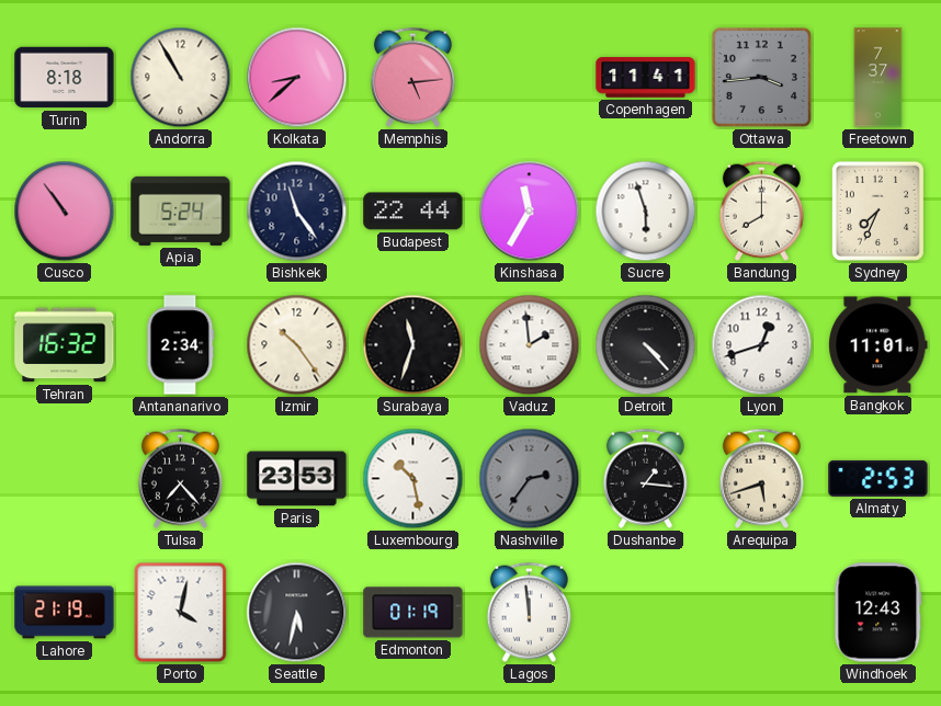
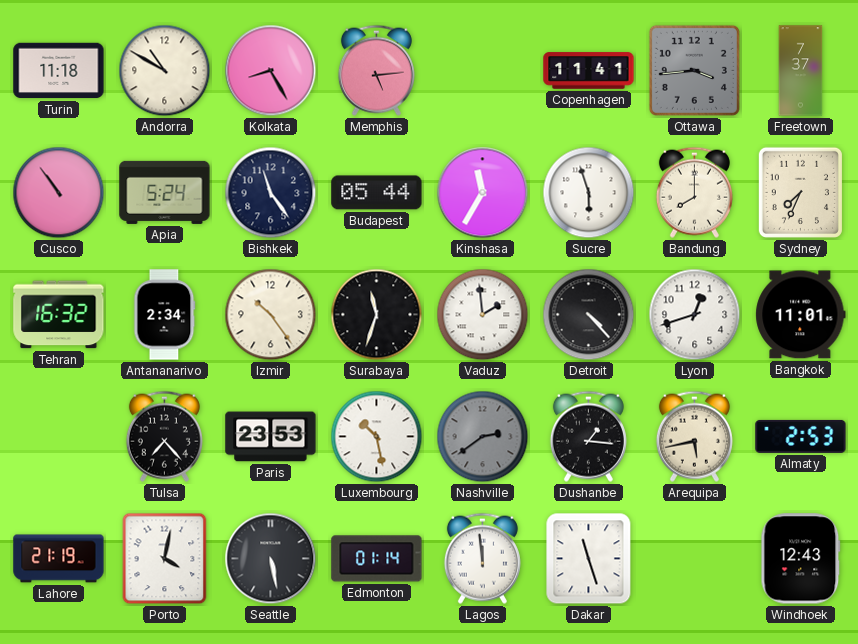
Turin: 8:18 -> 11:18
Andorra: 10:55 -> 10:50
Kolkata: 8:38 -> 8:25
Budapest: 22:44 -> 05:44
Nashville: 2:36 -> 2:39
Arequipa: 5:42 -> 5:43
Seattle: 5:32 -> 5:28
Edmonton: 01:19 -> 01:14
Dakar: none -> 11:27
